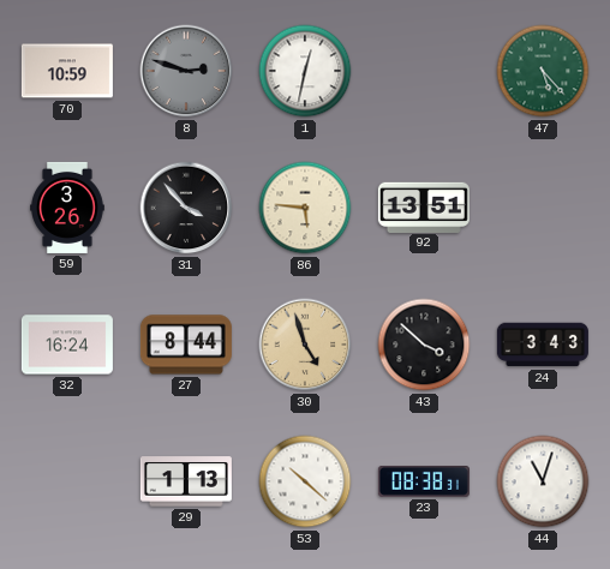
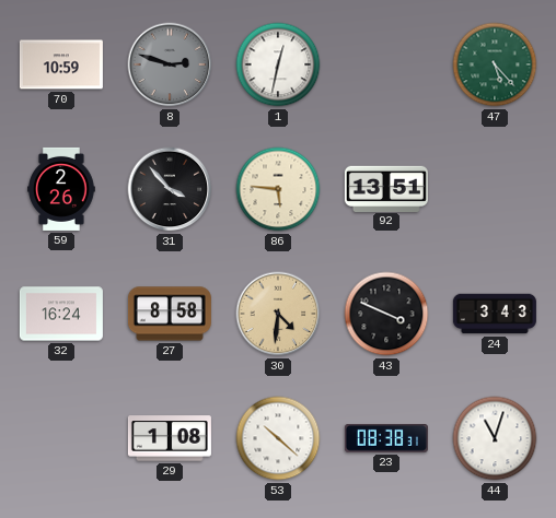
59: 3:26 -> 2:26
27: 8:44 -> 8:58
30: 4:57 -> 4:31
43: 3:52 -> 3:49
29: 1:13 -> 1:08
